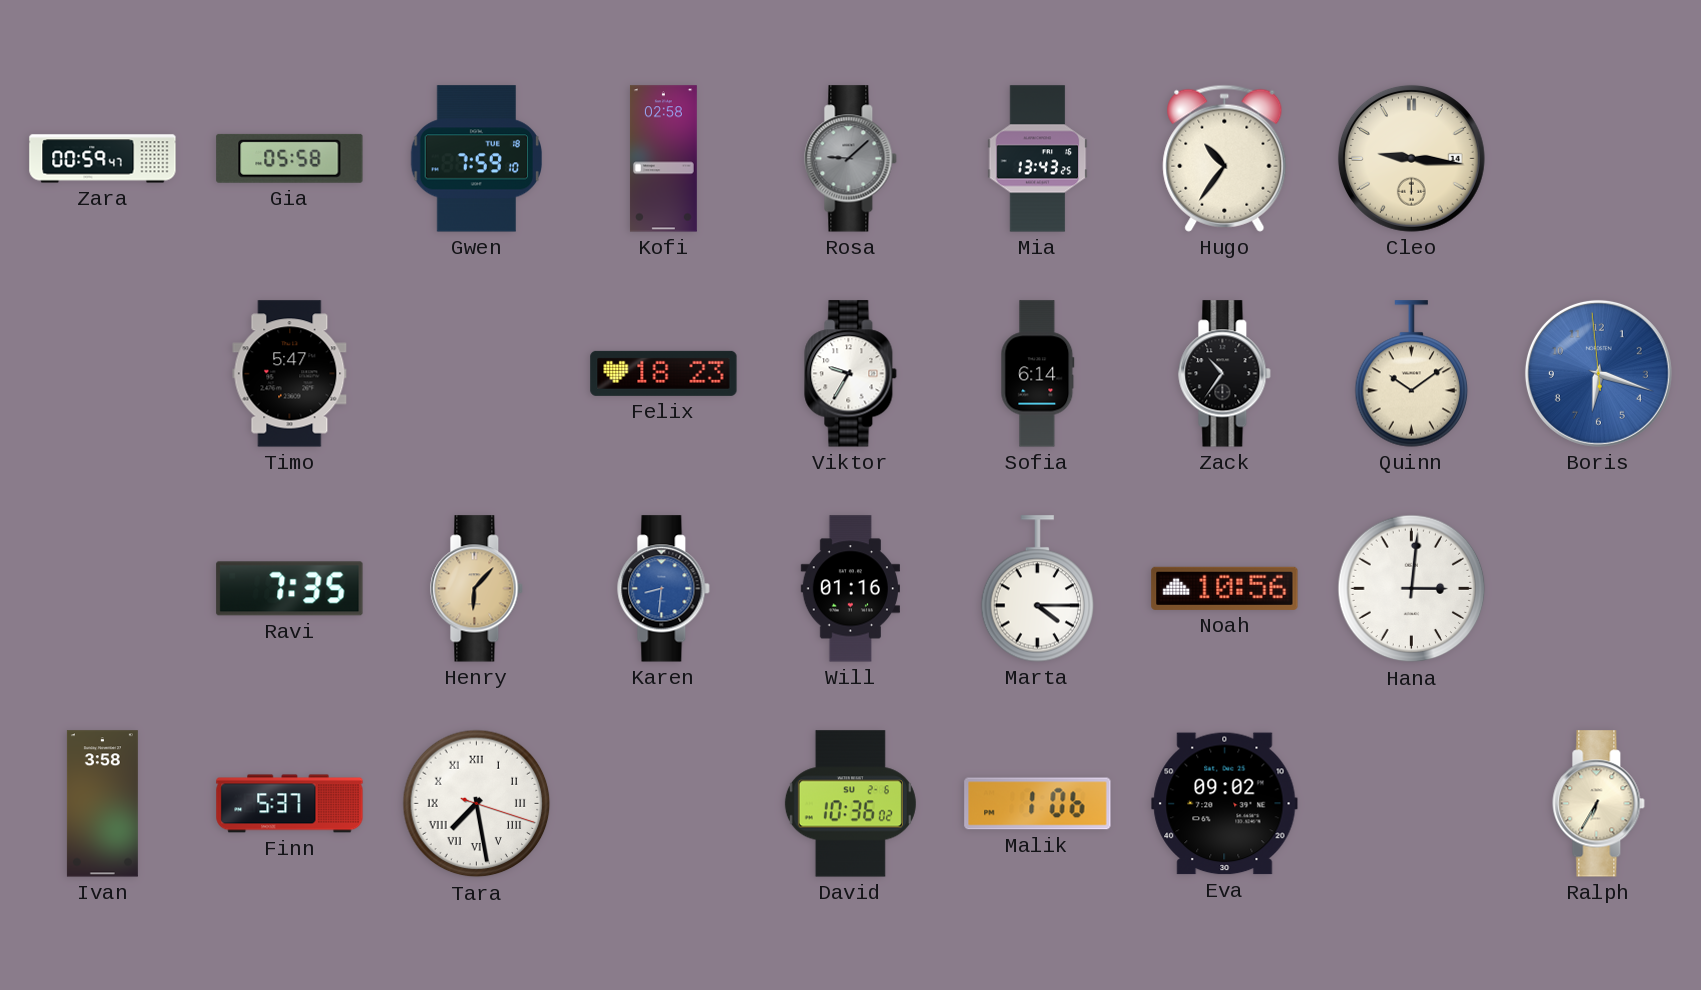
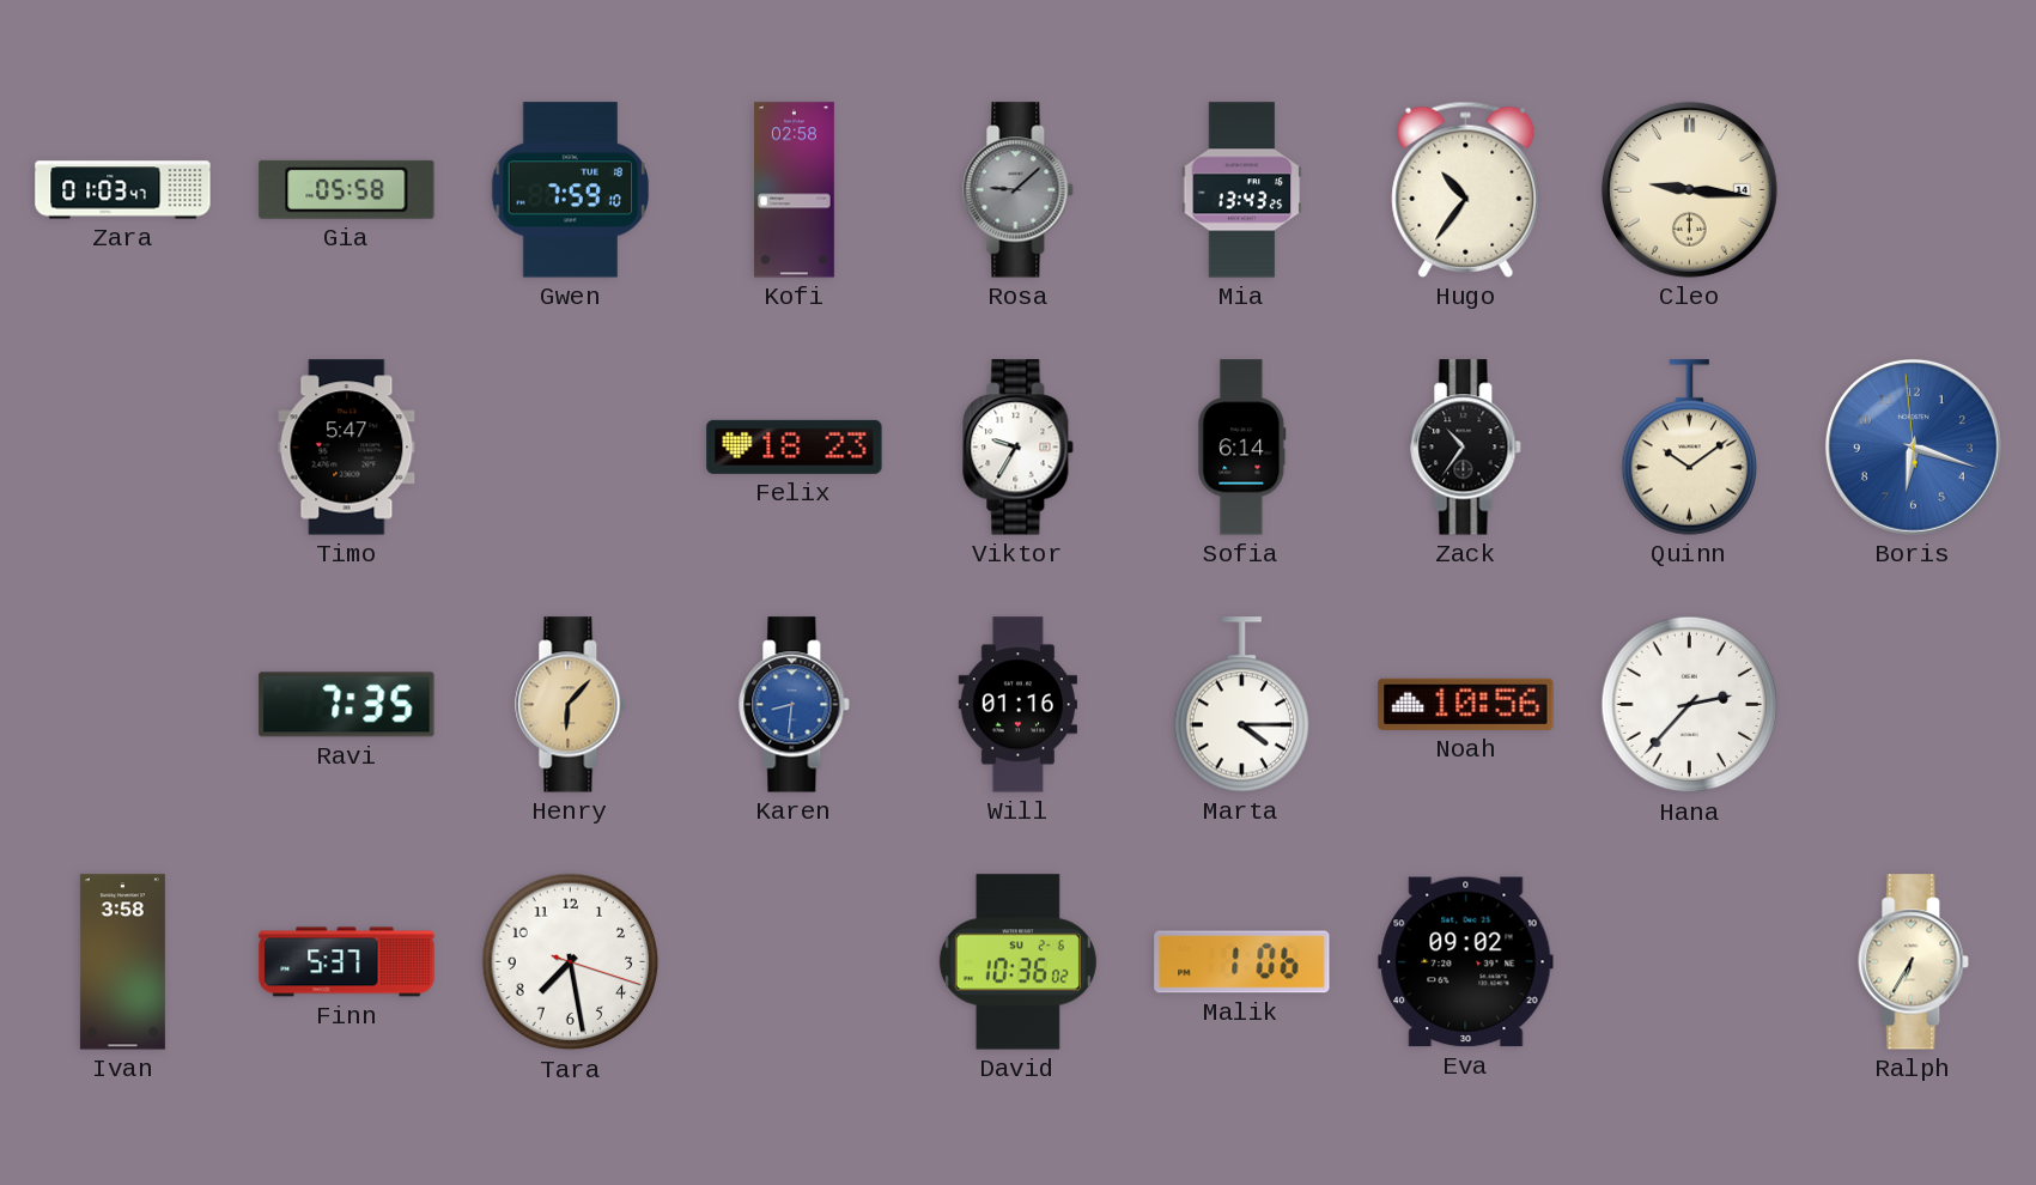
Zara: 00:59 -> 01:03
Hana: 3:01 -> 2:37
Tara numerals: Roman -> Arabic
